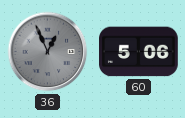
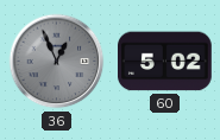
60: 5:06 -> 5:02
